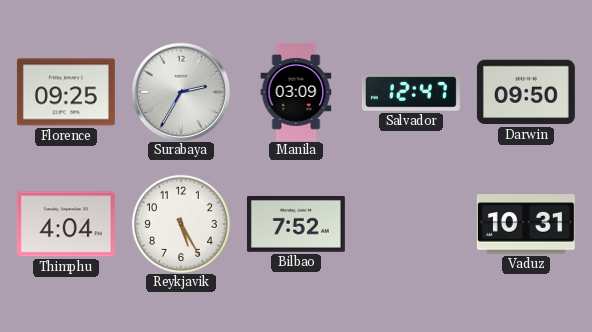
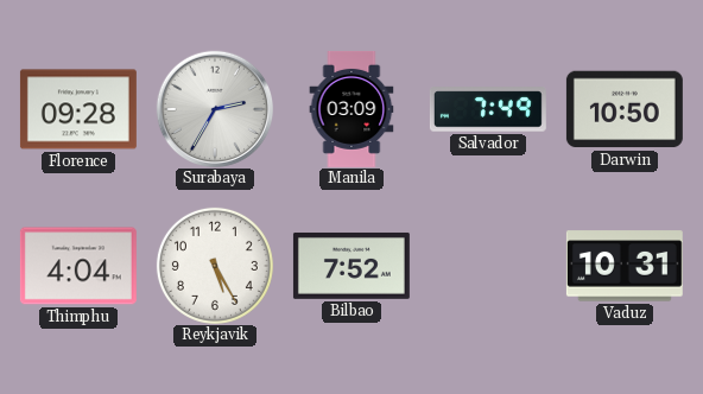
Florence: 09:25 -> 09:28
Salvador: 12:47 -> 7:49
Darwin: 09:50 -> 10:50
